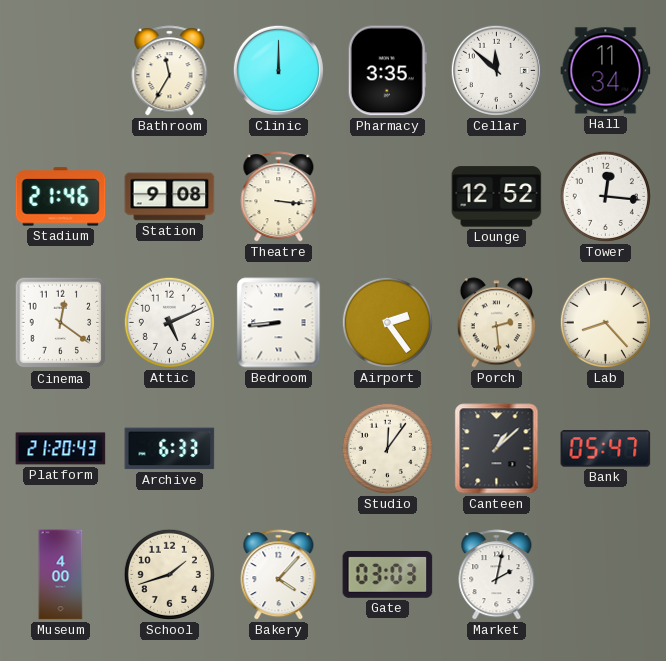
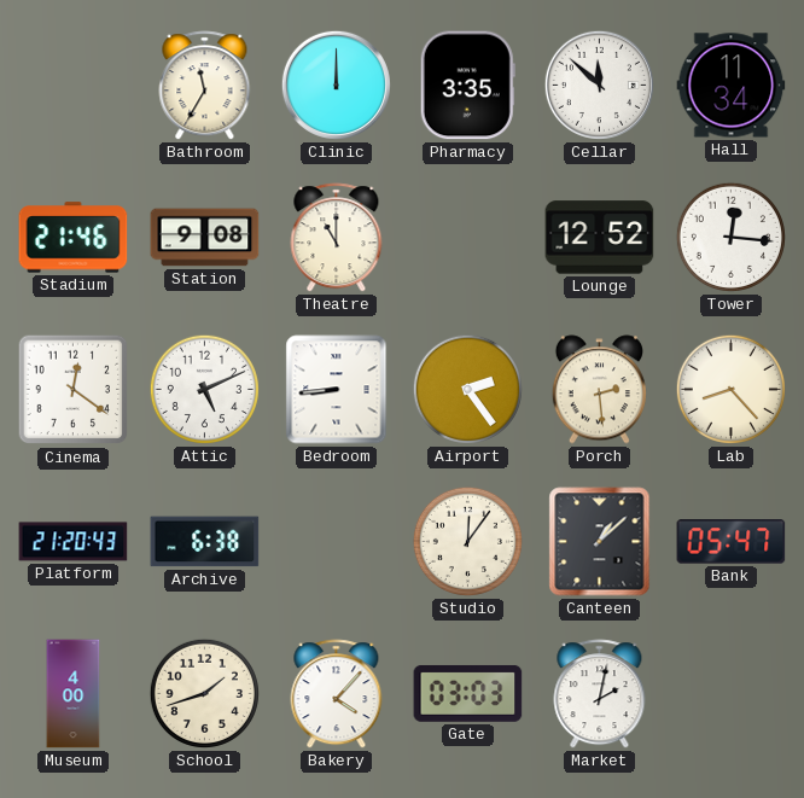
Theatre: 3:16 -> 11:00
Archive: 6:33 -> 6:38
